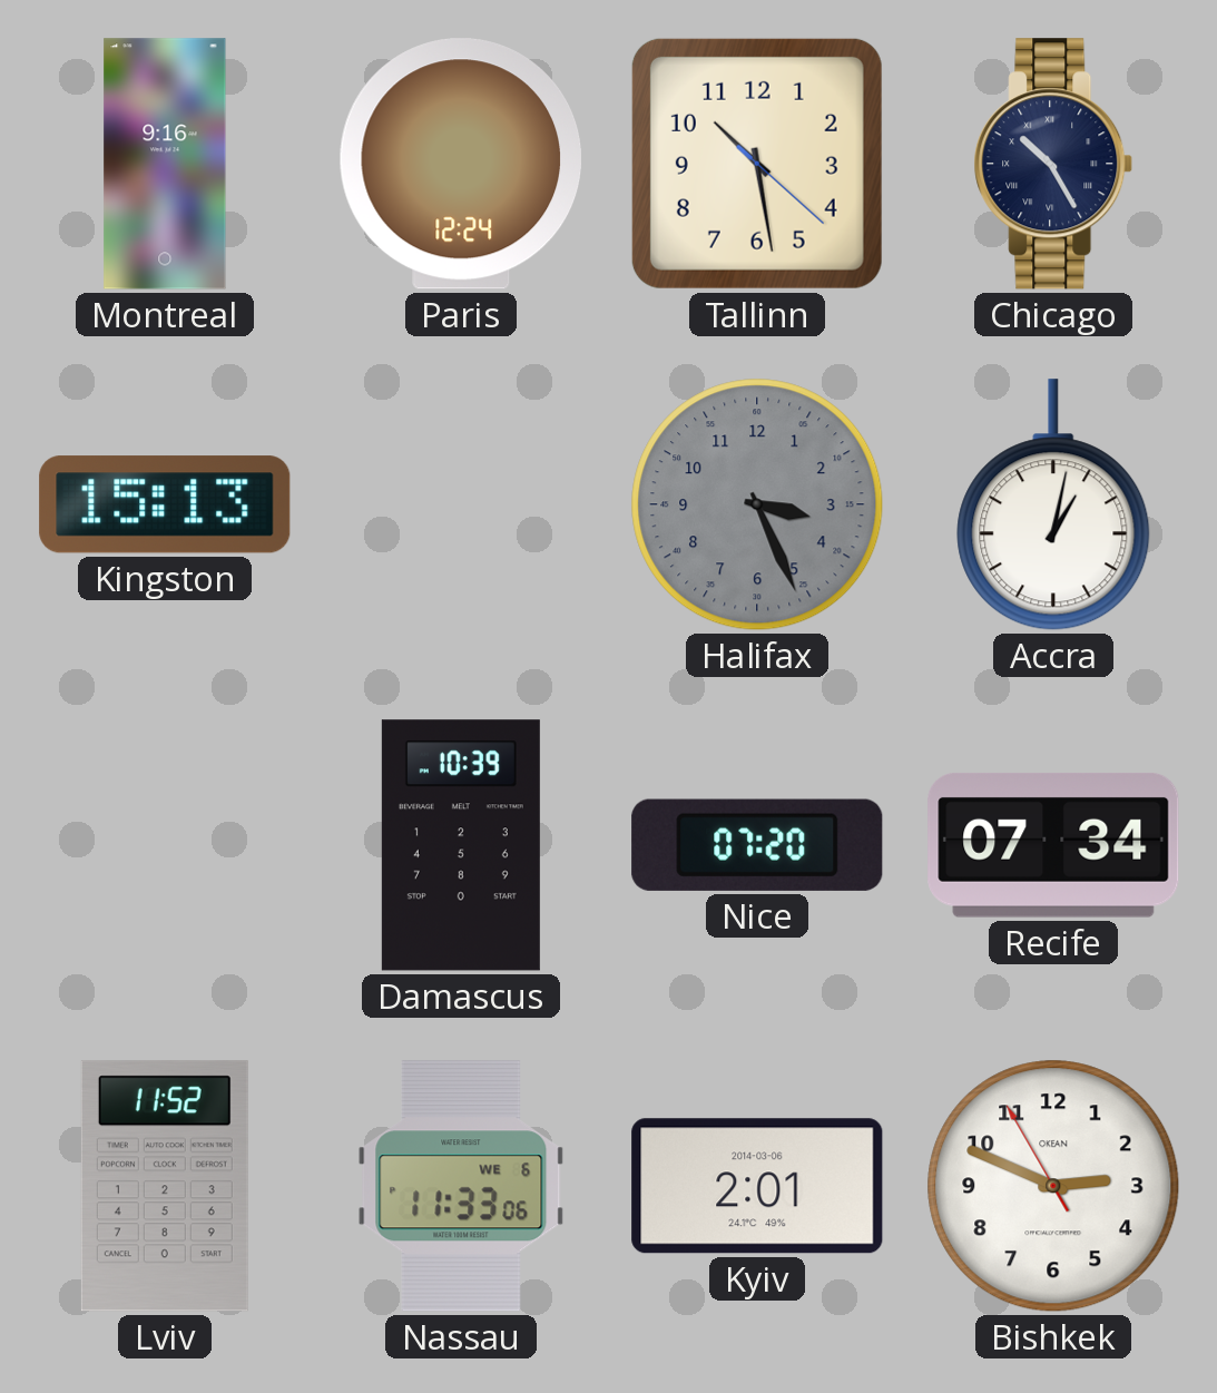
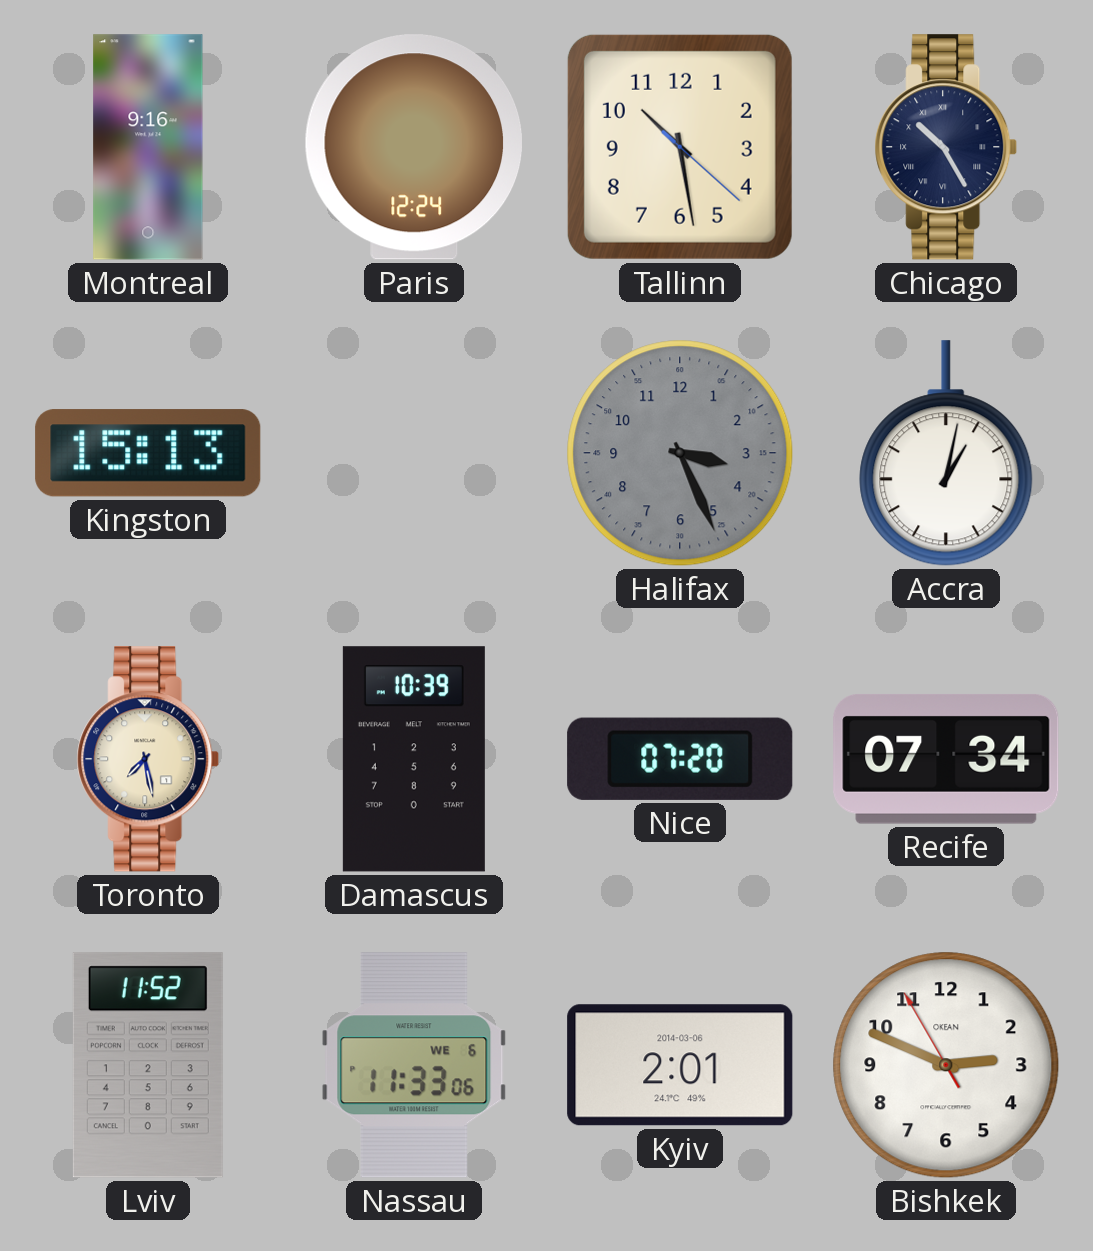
Toronto: none -> 7:28
